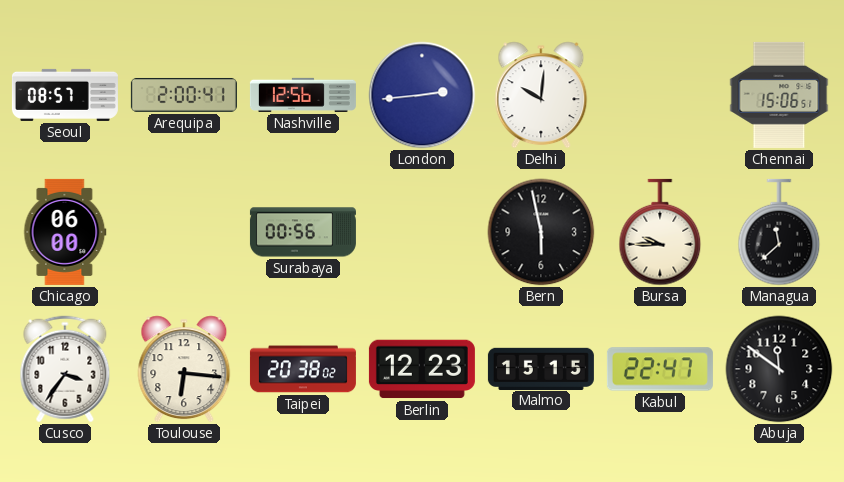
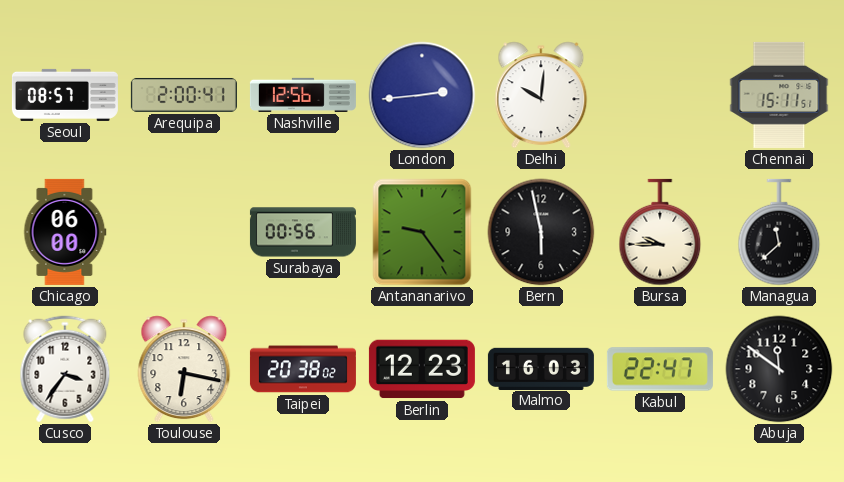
Chennai: 15:06 -> 15:11
Antananarivo: none -> 9:24
Toulouse: 6:16 -> 6:17
Malmo: 15:15 -> 16:03
